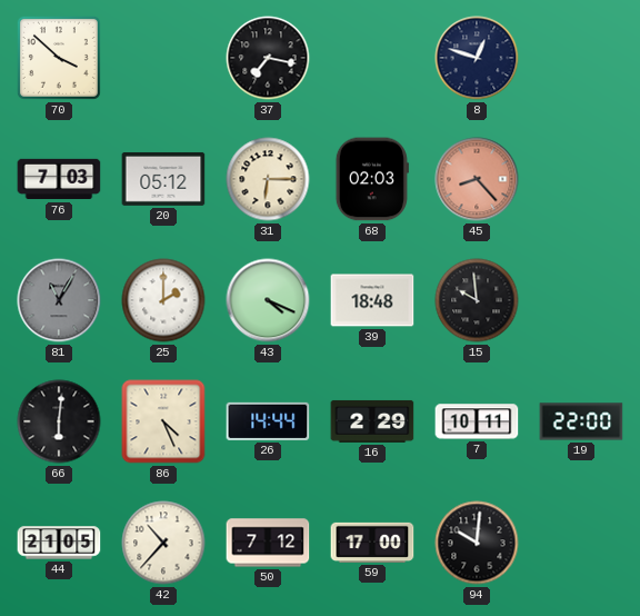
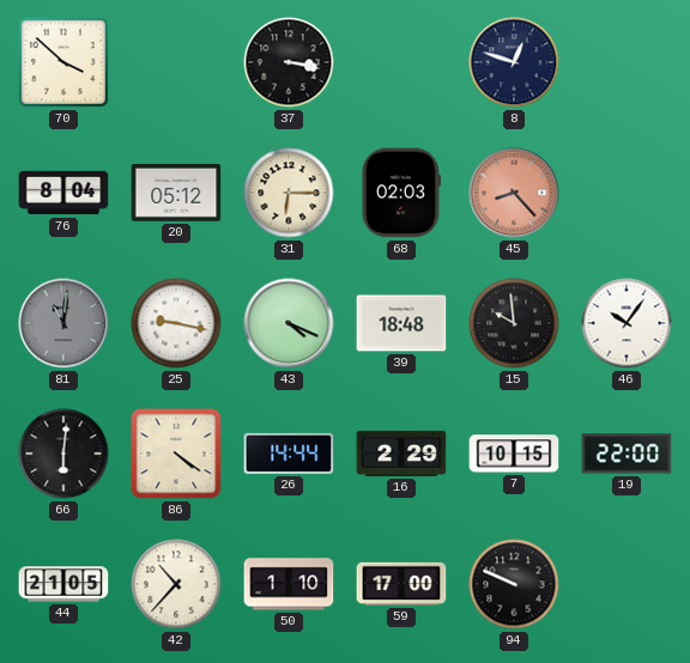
37: 7:17 -> 3:17
76: 7:03 -> 8:04
81: 11:05 -> 11:01
25: 2:00 -> 9:17
46: none -> 10:06
86: 4:26 -> 4:21
7: 10:11 -> 10:15
50: 7:12 -> 1:10
94: 10:01 -> 9:49
